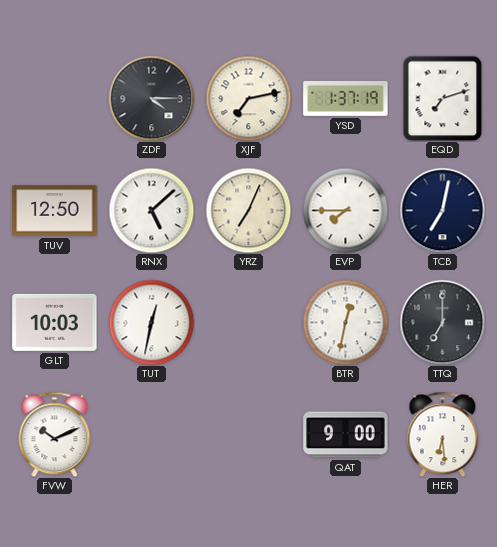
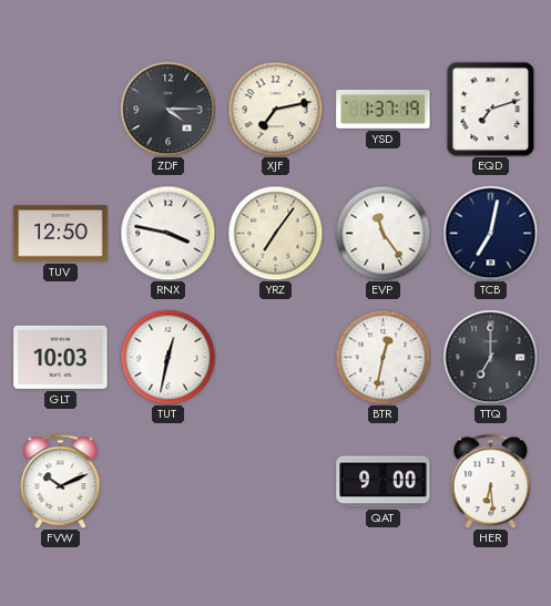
RNX: 5:08 -> 3:47
YRZ: 7:04 -> 7:06
EVP: 7:45 -> 11:24
